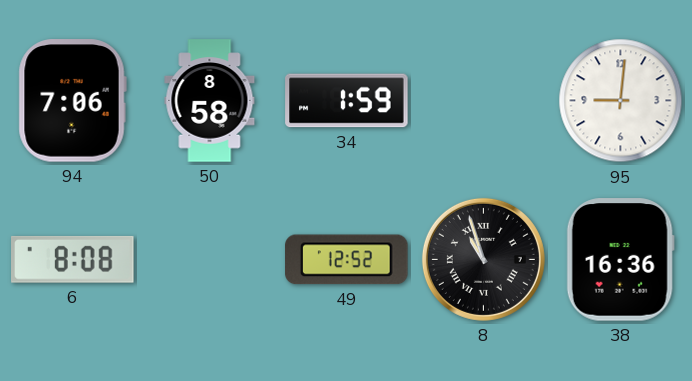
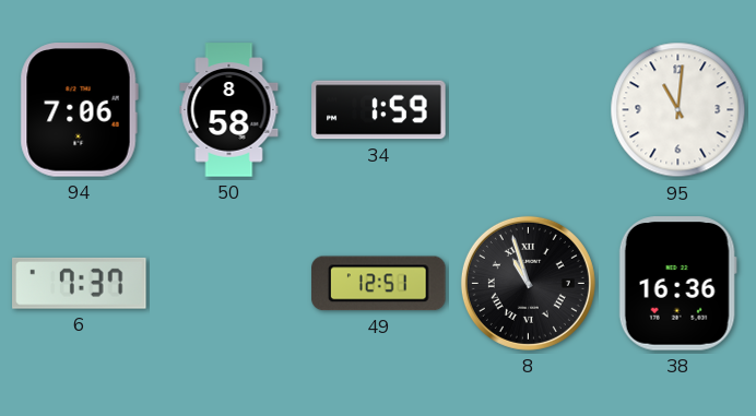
95: 9:01 -> 11:01
6: 8:08 -> 7:37
49: 12:52 -> 12:51
